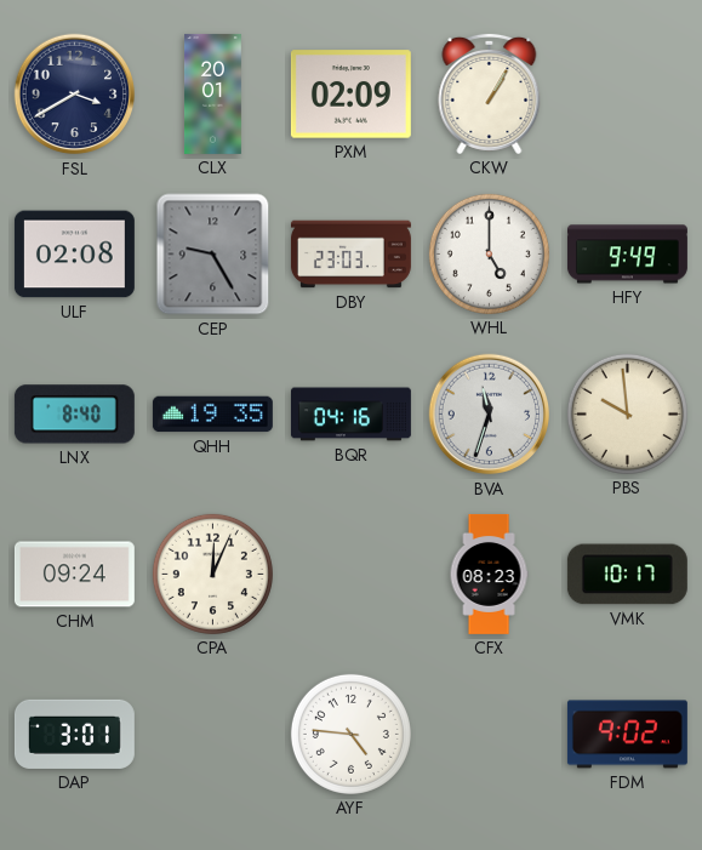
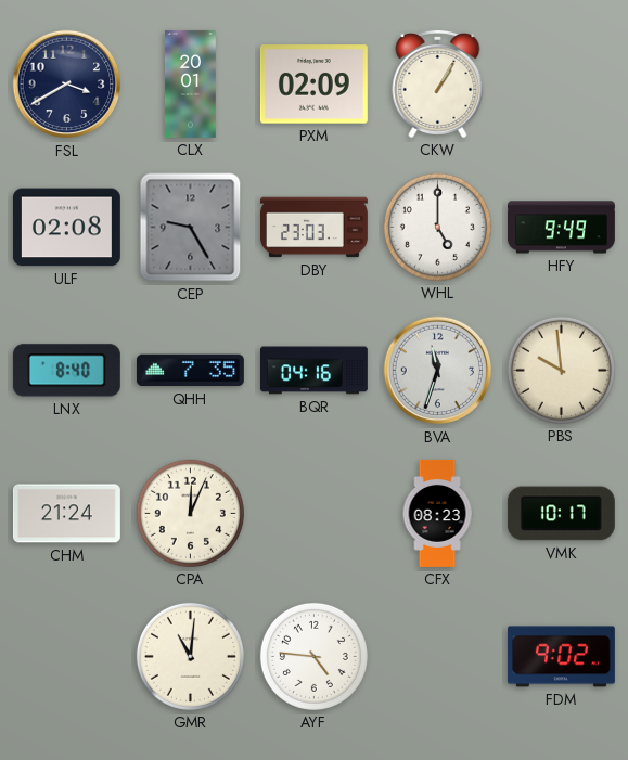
QHH: 19:35 -> 7:35
CHM: 09:24 -> 21:24
DAP: 3:01 -> none
GMR: none -> 11:01
